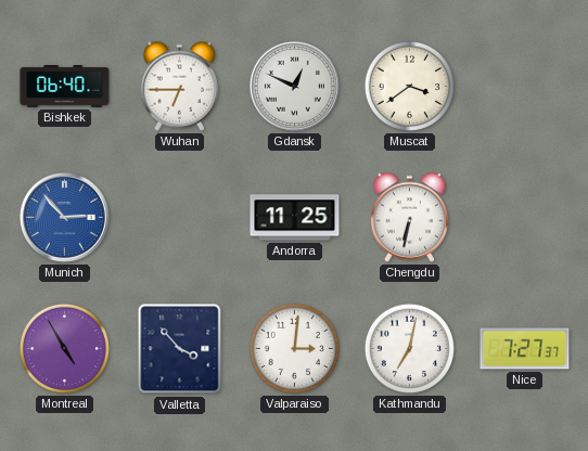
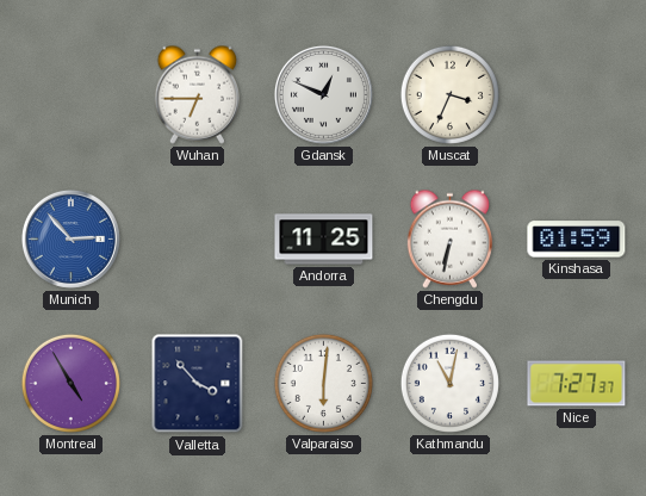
Bishkek: 06:40 -> none
Muscat: 3:39 -> 3:34
Kinshasa: none -> 01:59
Valparaiso: 3:01 -> 6:01
Kathmandu: 7:02 -> 11:02
